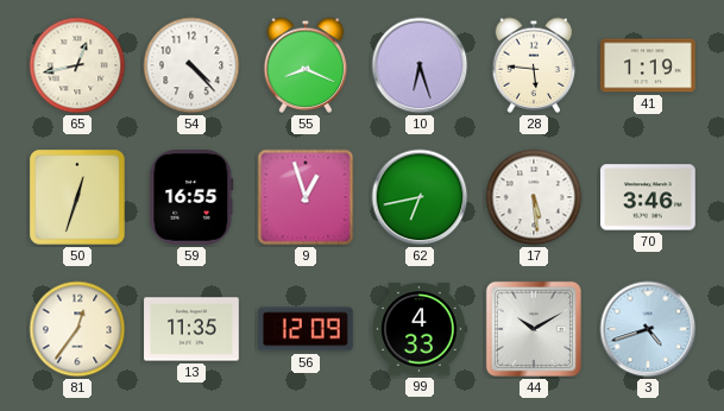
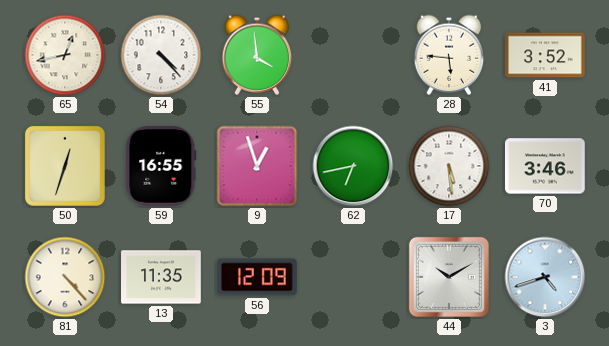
55: 8:19 -> 3:59
10: 6:27 -> none
41: 1:19 -> 3:52
81: 12:36 -> 4:23
99: 4:33 -> none
